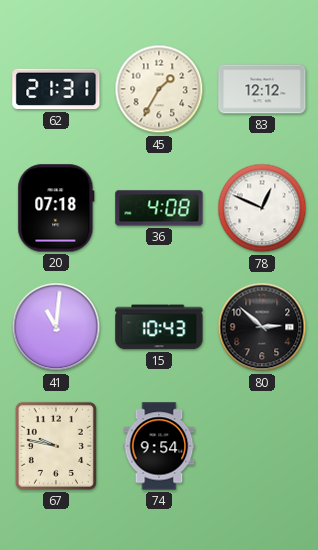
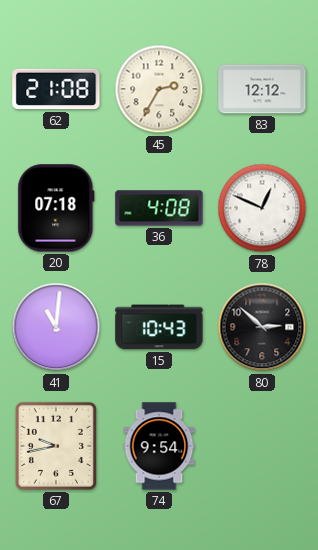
62: 21:31 -> 21:08
45: 1:35 -> 2:35
67: 9:47 -> 9:43
